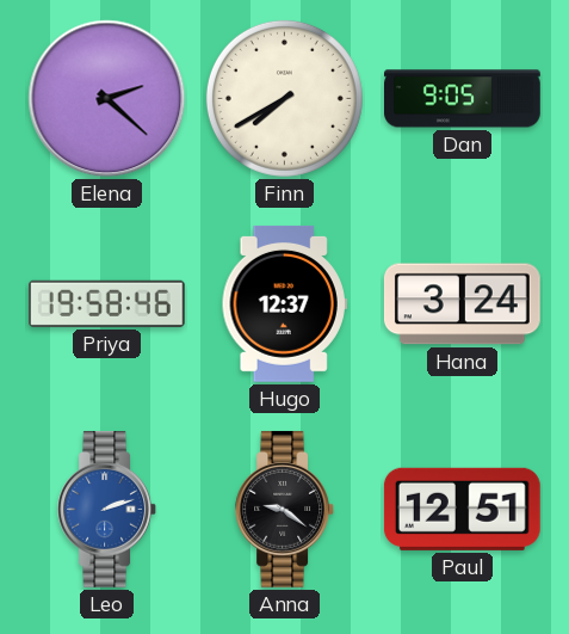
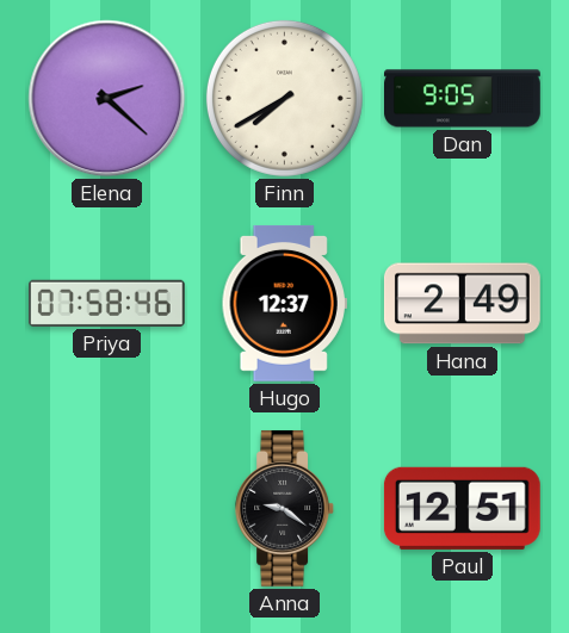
Priya: 19:58 -> 07:58
Hana: 3:24 -> 2:49
Leo: 2:12 -> none
